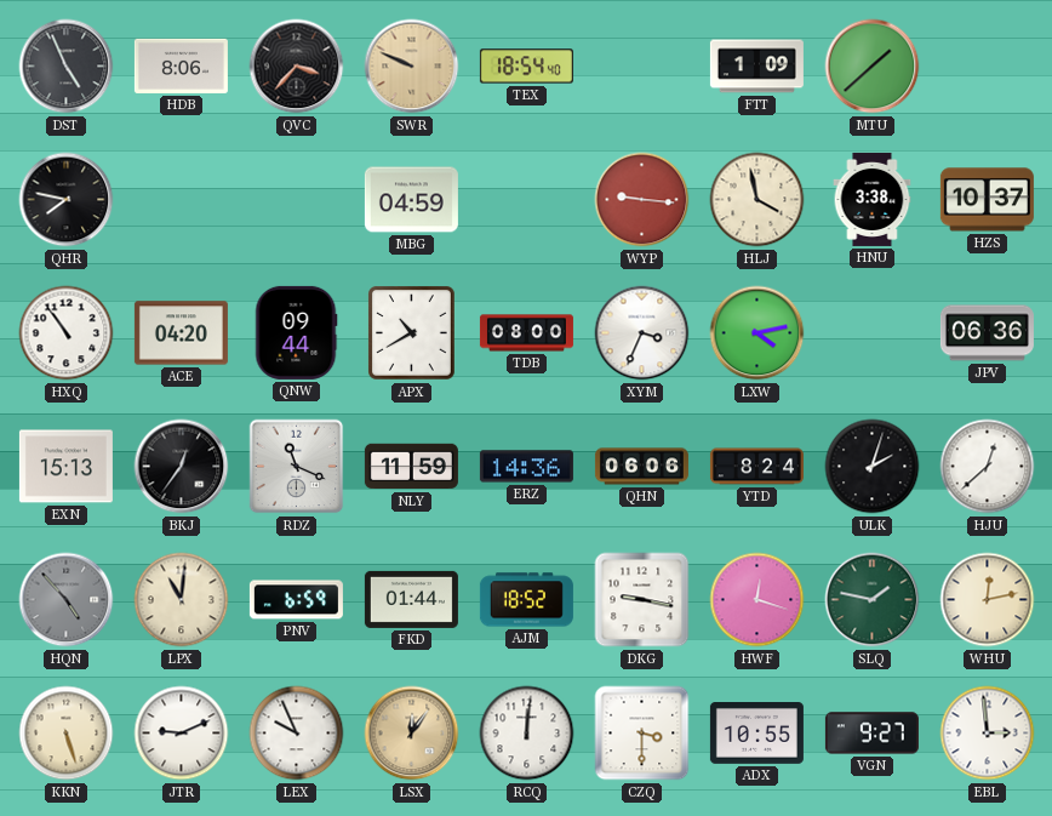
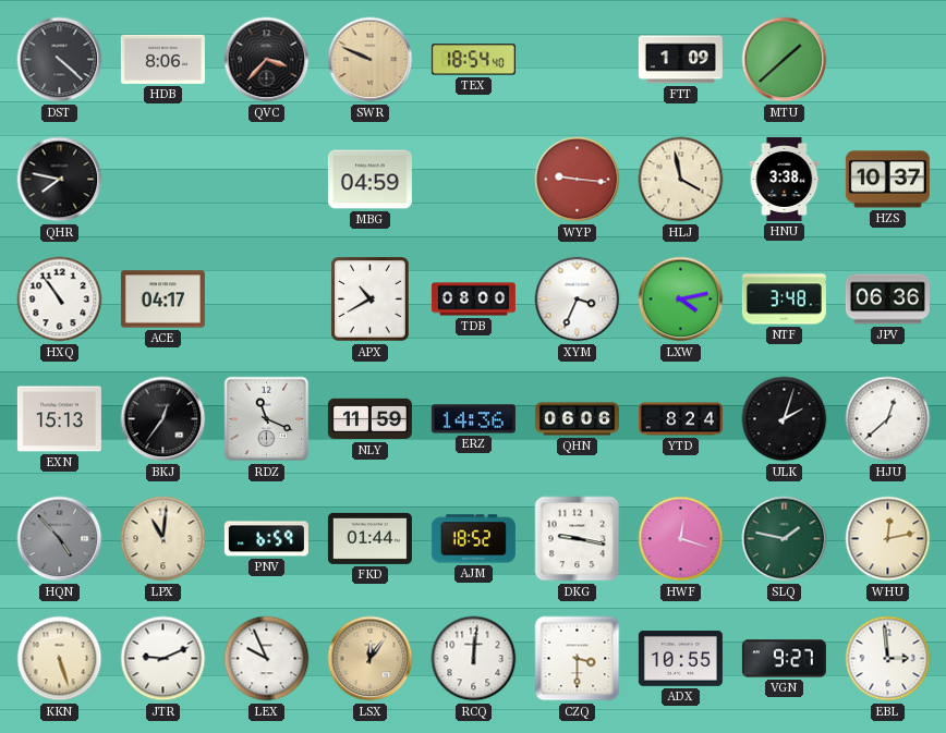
DST: 4:56 -> 4:22
ACE: 04:20 -> 04:17
QNW: 09:44 -> none
NTF: none -> 3:48
